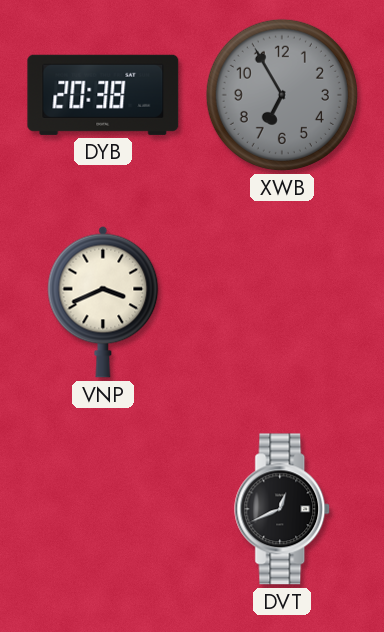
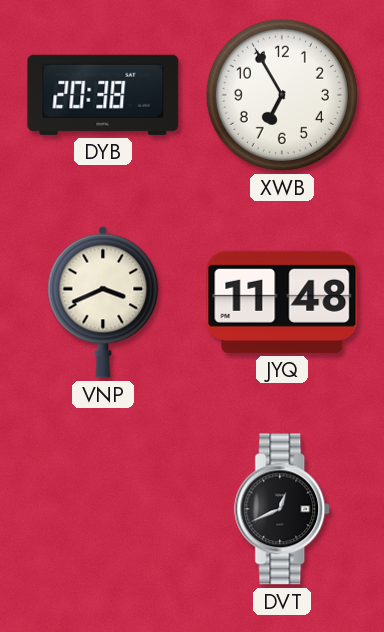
XWB dial: grey -> white
JYQ: none -> 11:48
